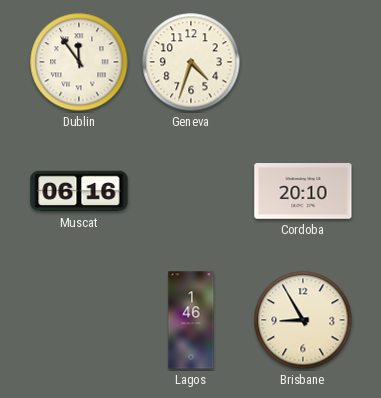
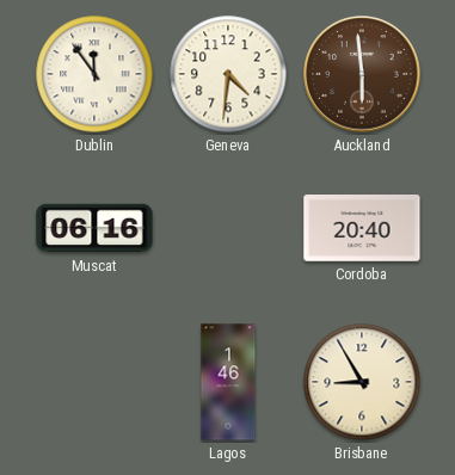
Geneva: 4:33 -> 4:31
Auckland: none -> 5:59
Cordoba: 20:10 -> 20:40
